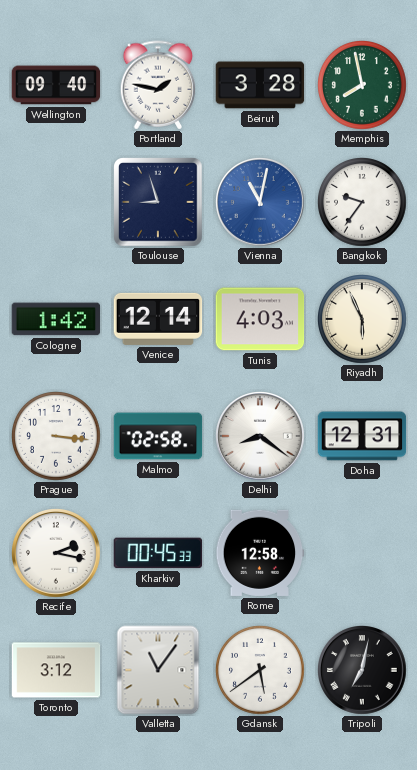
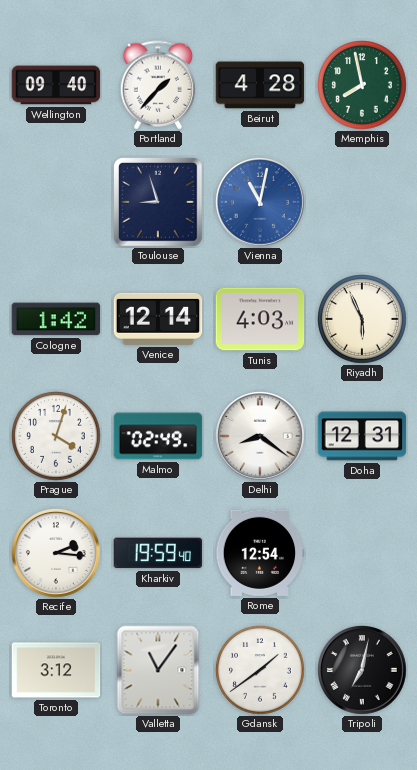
Portland: 1:47 -> 1:37
Beirut: 3:28 -> 4:28
Bangkok: 9:36 -> none
Prague: 3:16 -> 4:03
Malmo: 02:58 -> 02:49
Recife: 2:17 -> 2:16
Kharkiv: 00:45 -> 19:59
Rome: 12:58 -> 12:54
Gdansk: 5:39 -> 1:39
